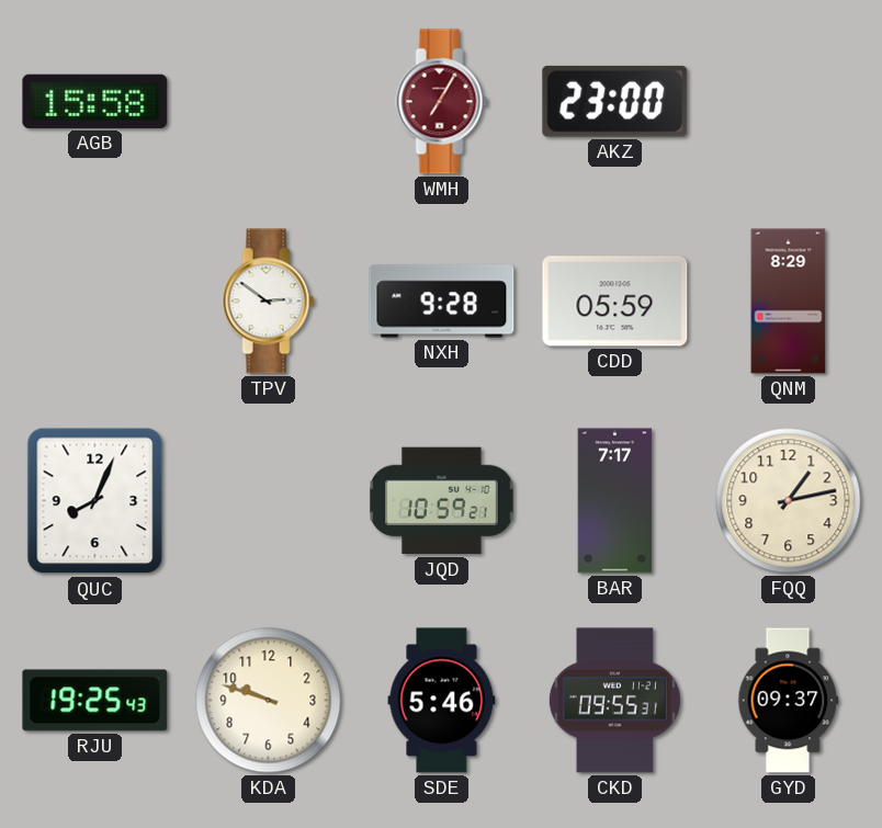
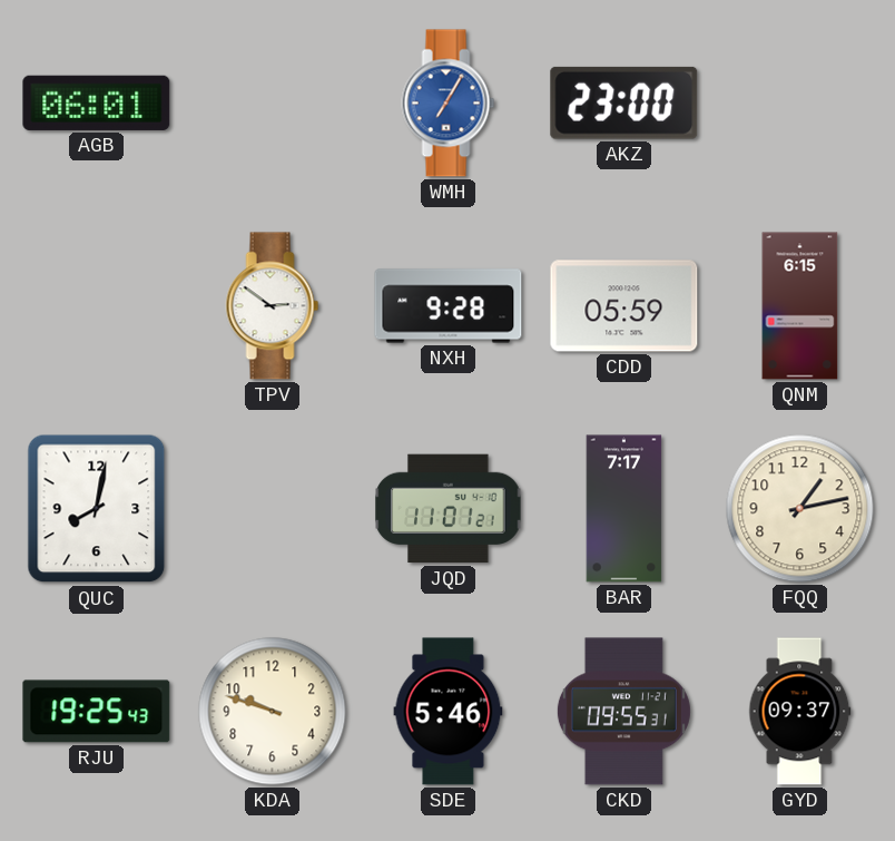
AGB: 15:58 -> 06:01
WMH dial: burgundy -> blue
QNM: 8:29 -> 6:15
QUC: 8:04 -> 8:02
JQD: 10:59 -> 11:01
